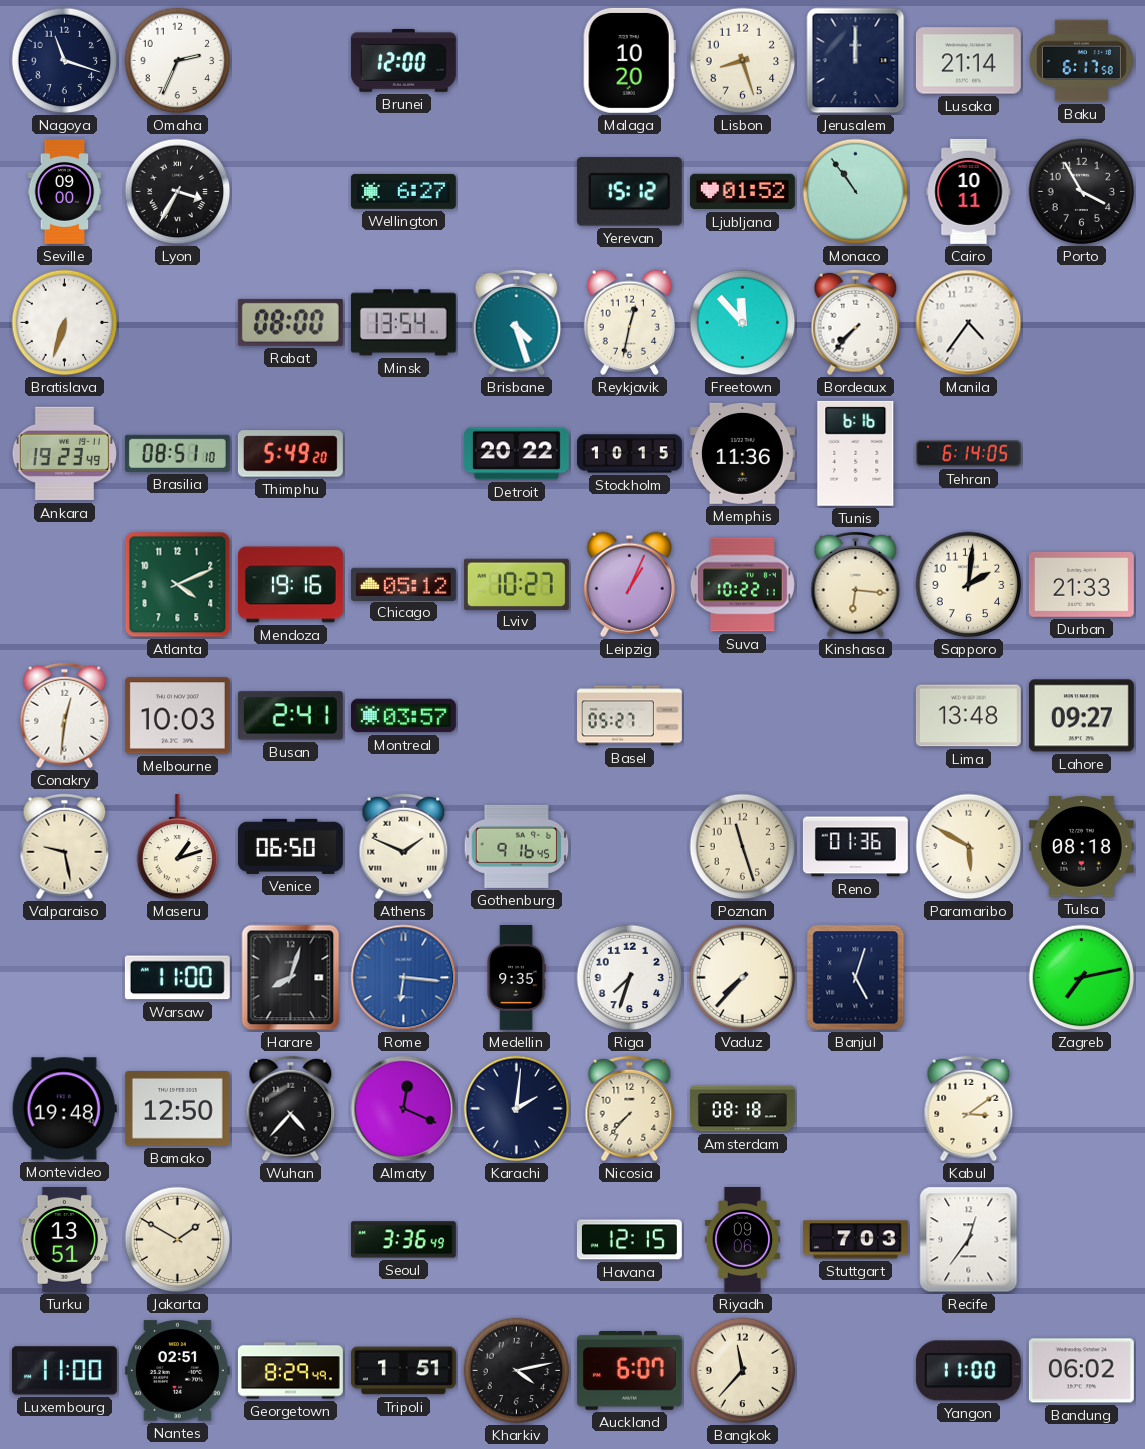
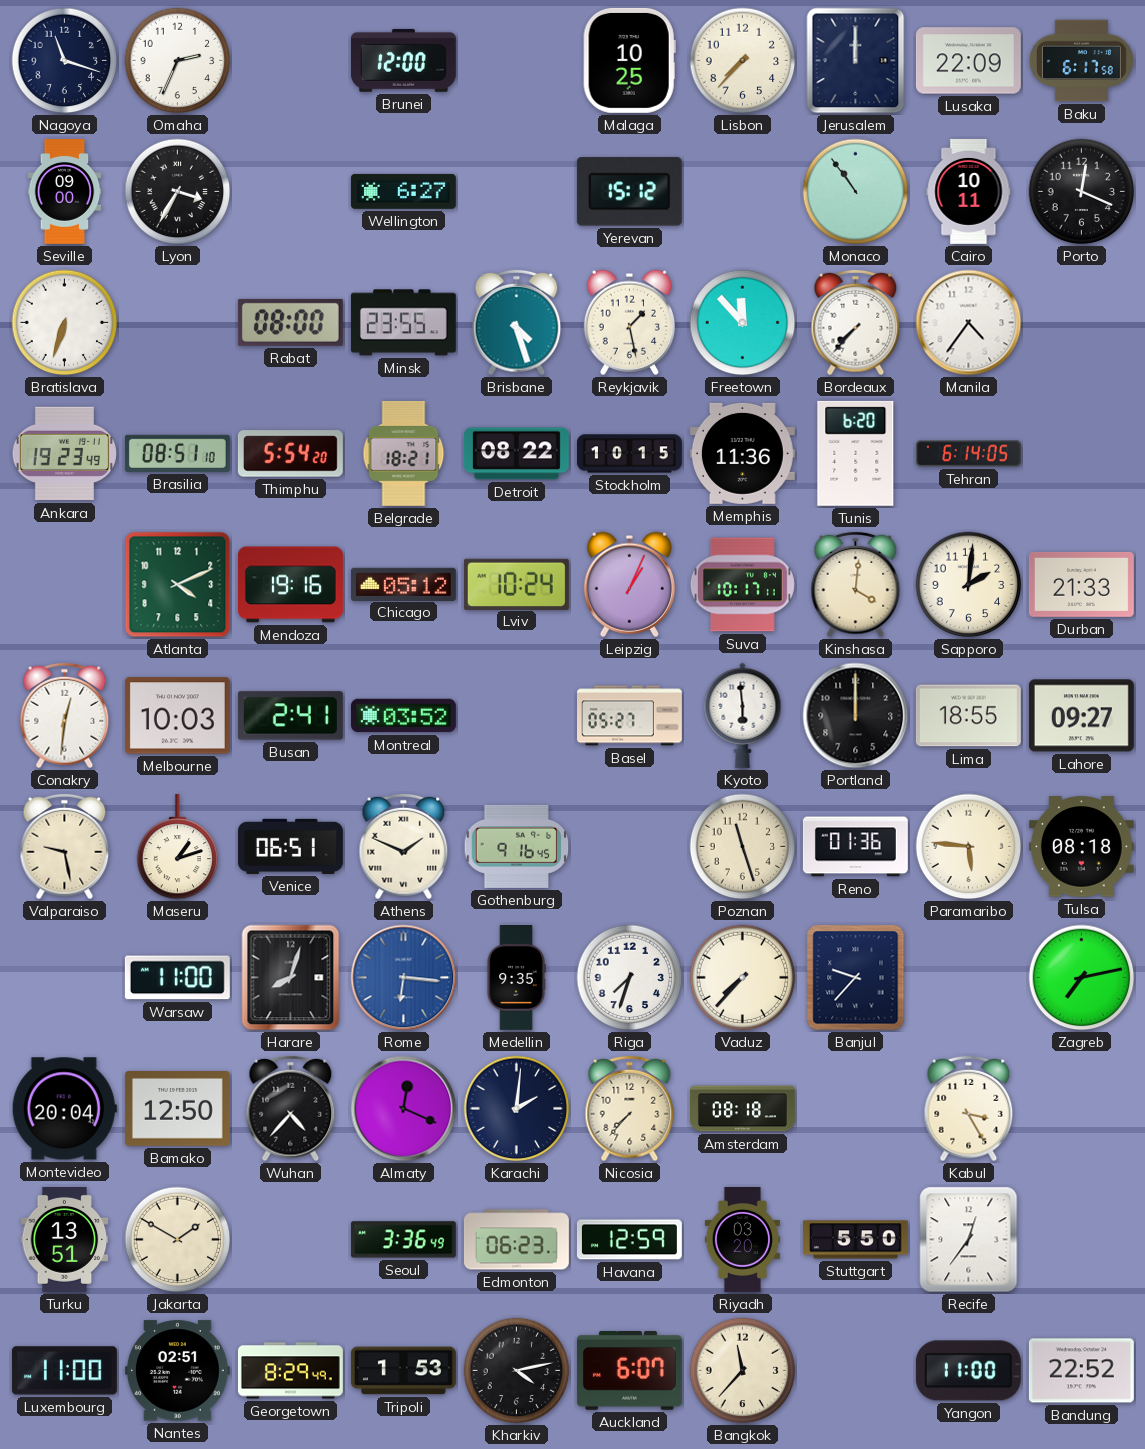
Malaga: 10:20 -> 10:25
Lisbon: 8:27 -> 7:37
Lusaka: 21:14 -> 22:09
Ljubljana: 01:52 -> none
Porto: 3:55 -> 12:19
Minsk: 13:54 -> 23:55
Reykjavik: 12:32 -> 1:28
Thimphu: 5:49 -> 5:54
Belgrade: none -> 18:21
Detroit: 20:22 -> 08:22
Tunis: 6:16 -> 6:20
Lviv: 10:27 -> 10:24
Suva: 10:22 -> 10:17
Kinshasa: 6:16 -> 4:01
Montreal: 03:57 -> 03:52
Kyoto: none -> 5:59
Portland: none -> 12:00
Lima: 13:48 -> 18:55
Venice: 06:50 -> 06:51
Paramaribo: 5:50 -> 5:46
Banjul: 5:03 -> 9:37
Montevideo: 19:48 -> 20:04
Kabul: 3:09 -> 3:25
Edmonton: none -> 06:23
Havana: 12:15 -> 12:59
Riyadh: 09:06 -> 03:20
Stuttgart: 7:03 -> 5:50
Tripoli: 1:51 -> 1:53
Bandung: 06:02 -> 22:52
